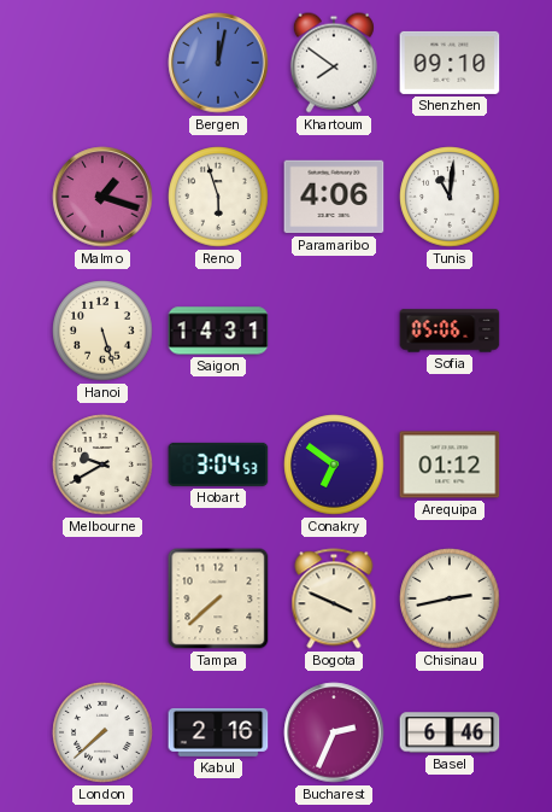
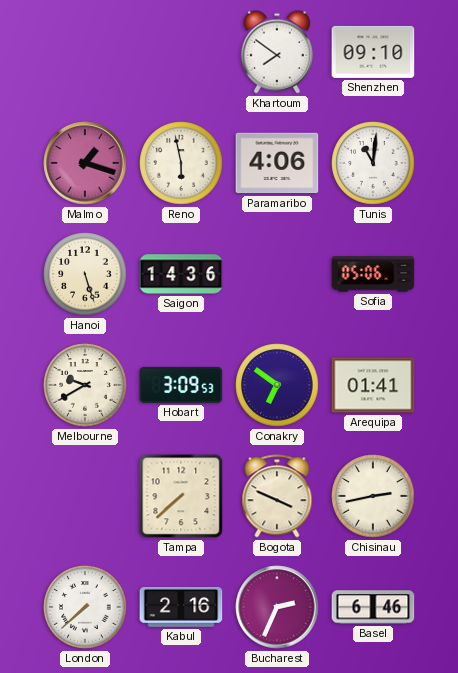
Bergen: 12:02 -> none
Reno: 5:57 -> 5:58
Saigon: 14:31 -> 14:36
Hobart: 3:04 -> 3:09
Arequipa: 01:12 -> 01:41
